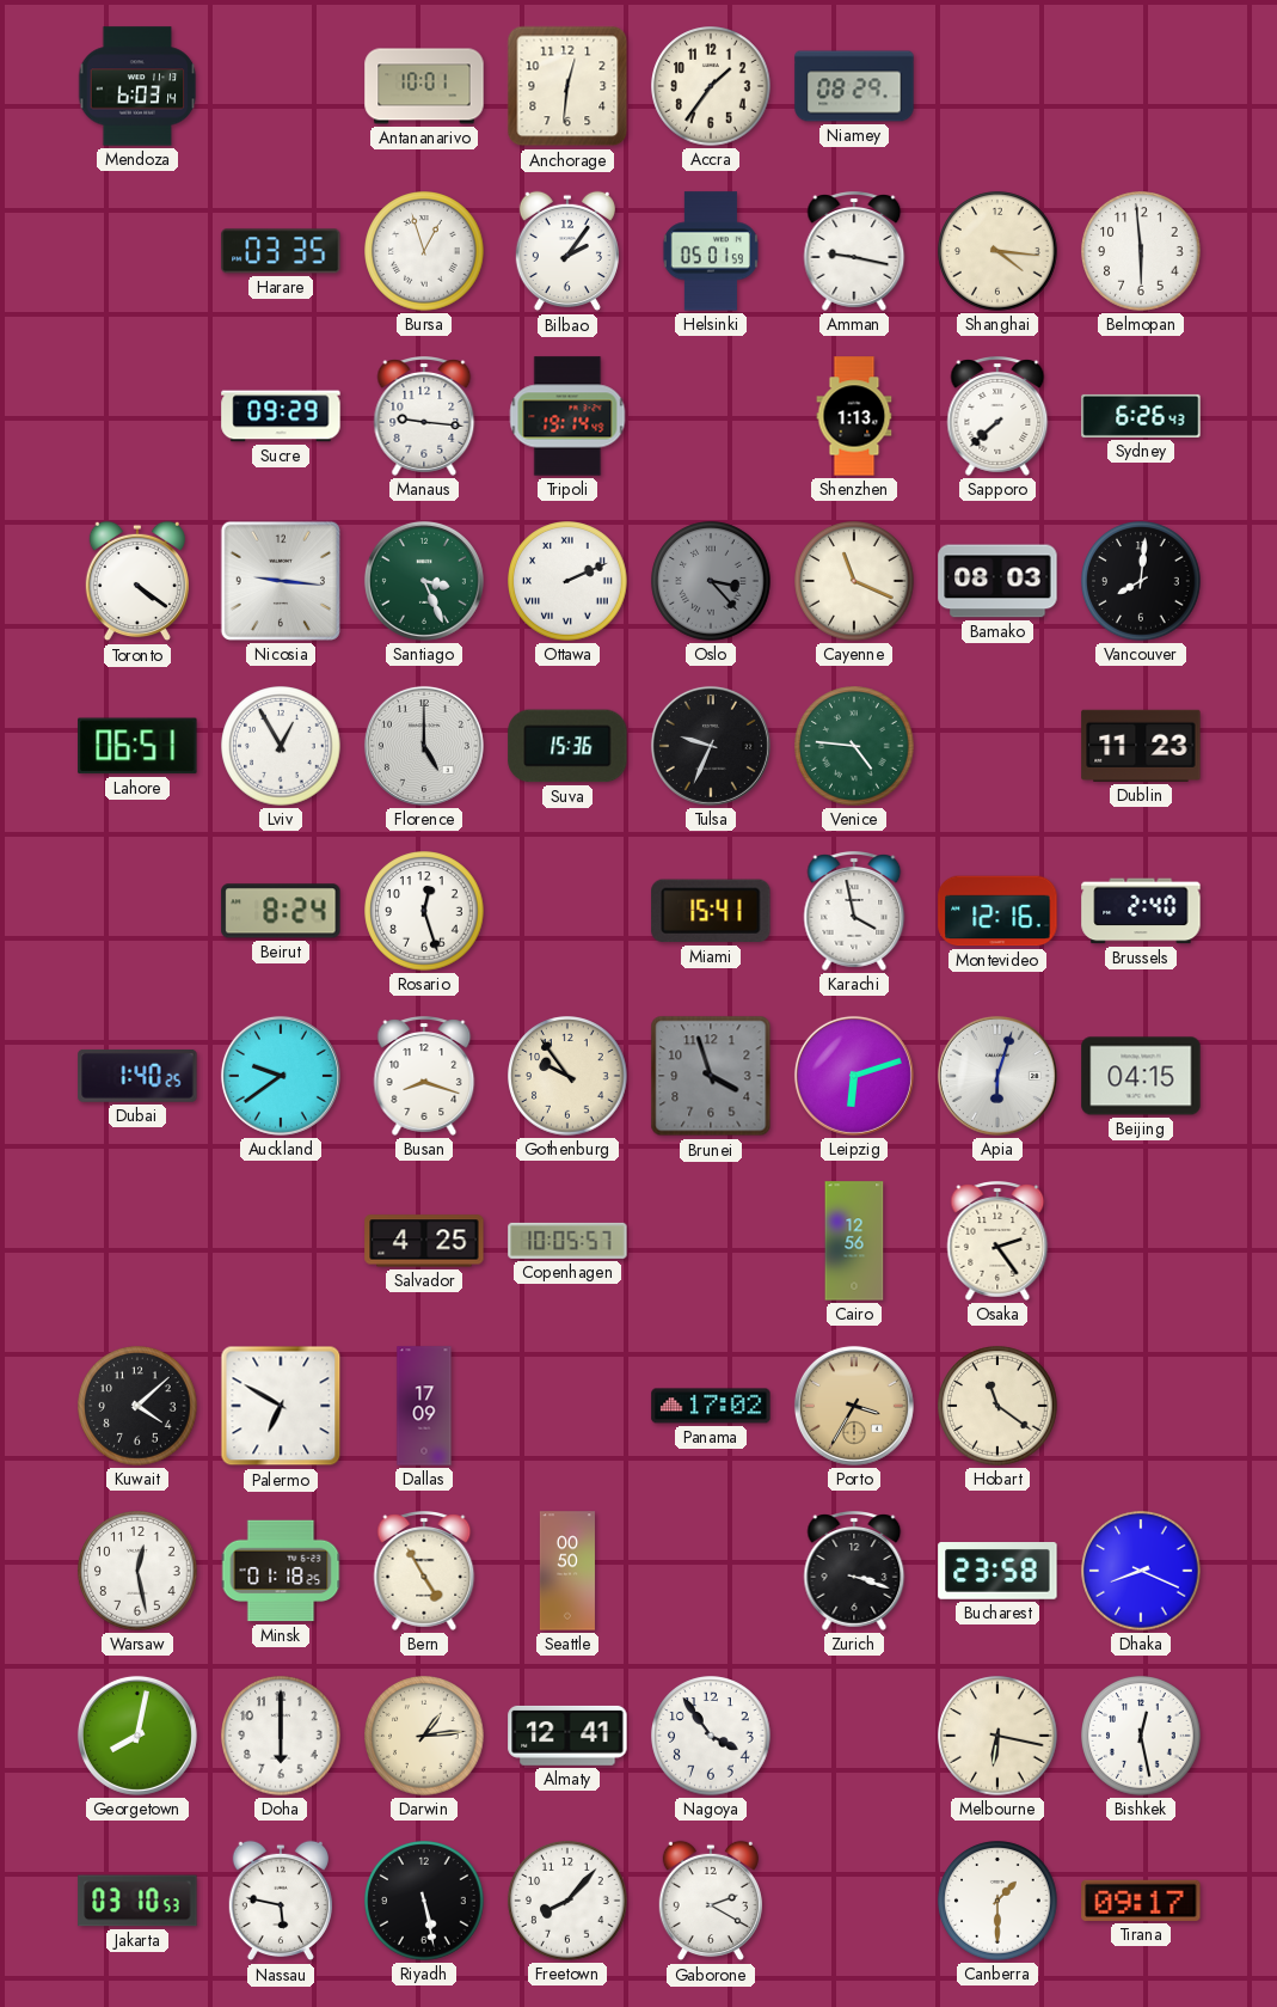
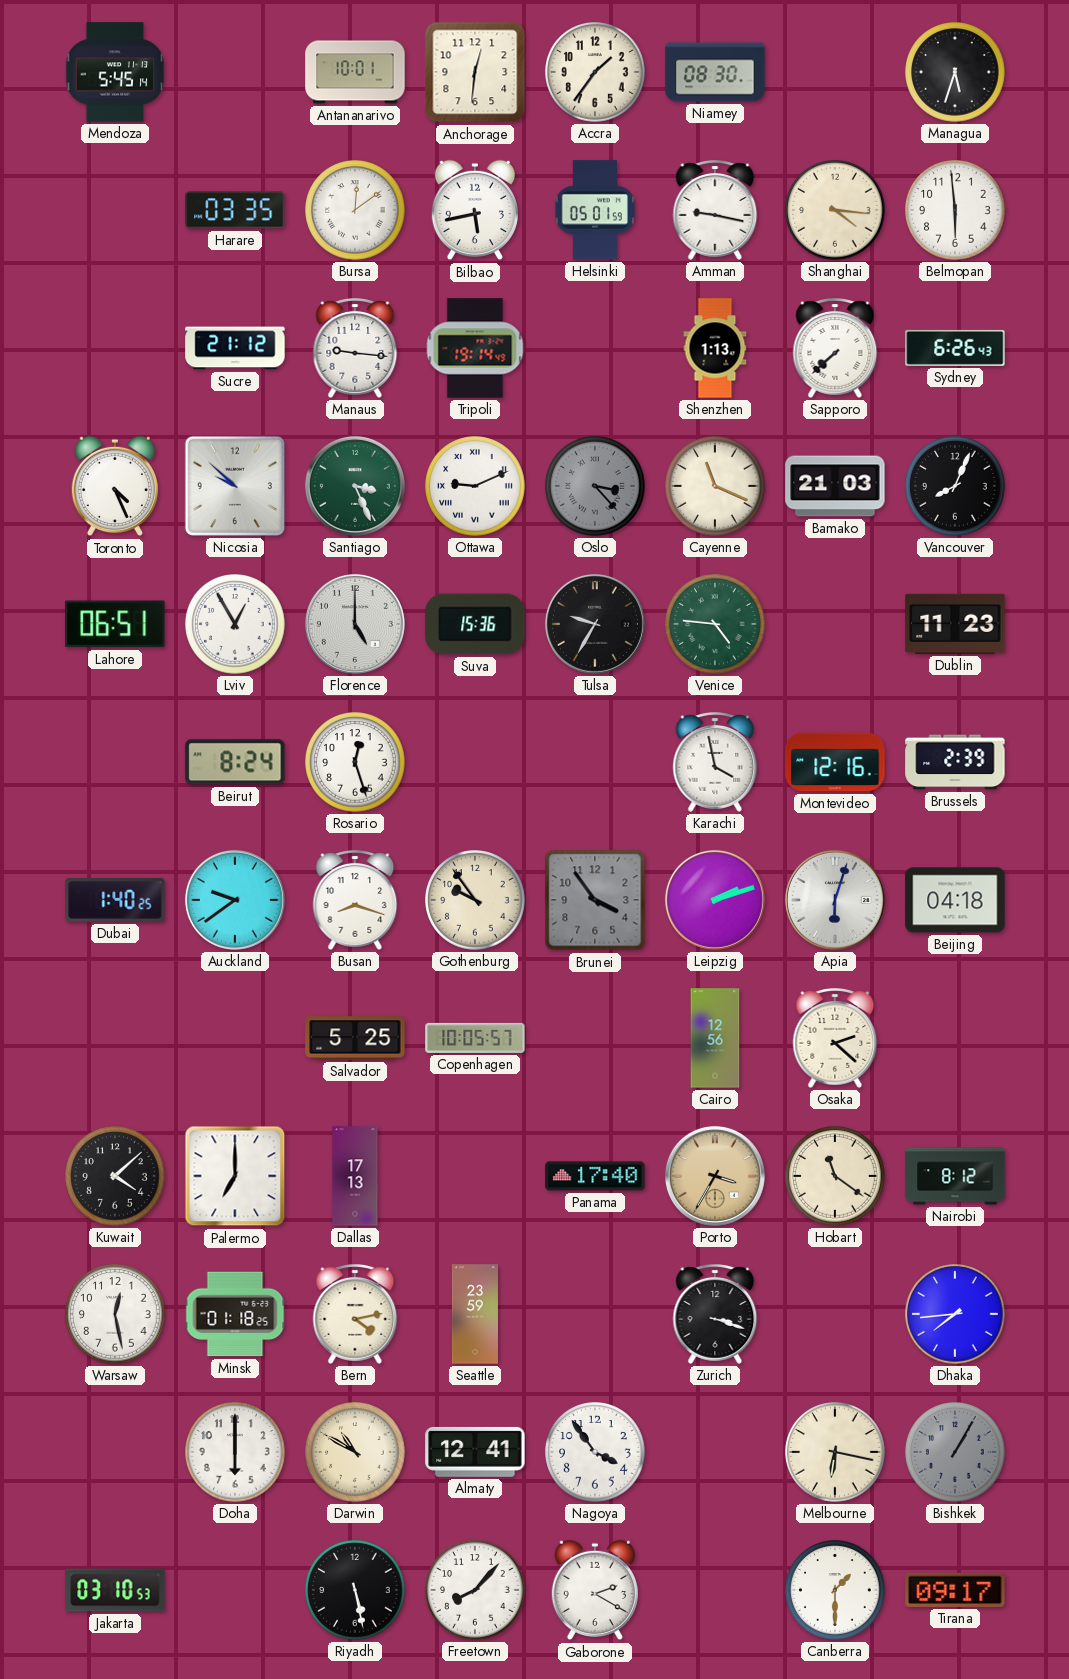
Mendoza: 6:03 -> 5:45
Niamey: 08:29 -> 08:30
Managua: none -> 5:33
Bursa: 12:57 -> 12:09
Bilbao: 2:06 -> 5:43
Sucre: 09:29 -> 21:12
Toronto: 4:21 -> 4:26
Nicosia: 9:16 -> 9:52
Ottawa: 2:11 -> 9:11
Bamako: 08:03 -> 21:03
Vancouver: 8:01 -> 8:04
Tulsa: 9:34 -> 9:35
Miami: 15:41 -> none
Brussels: 2:40 -> 2:39
Brunei: 3:57 -> 3:54
Leipzig: 6:12 -> 2:12
Beijing: 04:15 -> 04:18
Salvador: 4:25 -> 5:25
Osaka: 2:24 -> 2:22
Palermo: 6:50 -> 7:00
Dallas: 17:09 -> 17:13
Panama: 17:02 -> 17:40
Nairobi: none -> 8:12
Bern: 4:55 -> 4:13
Seattle: 00:50 -> 23:59
Bucharest: 23:58 -> none
Dhaka: 8:19 -> 7:44
Georgetown: 8:02 -> none
Darwin: 1:14 -> 10:50
Bishkek: 12:28 -> 1:05
Bishkek dial: white -> grey
Nassau: 5:47 -> none
